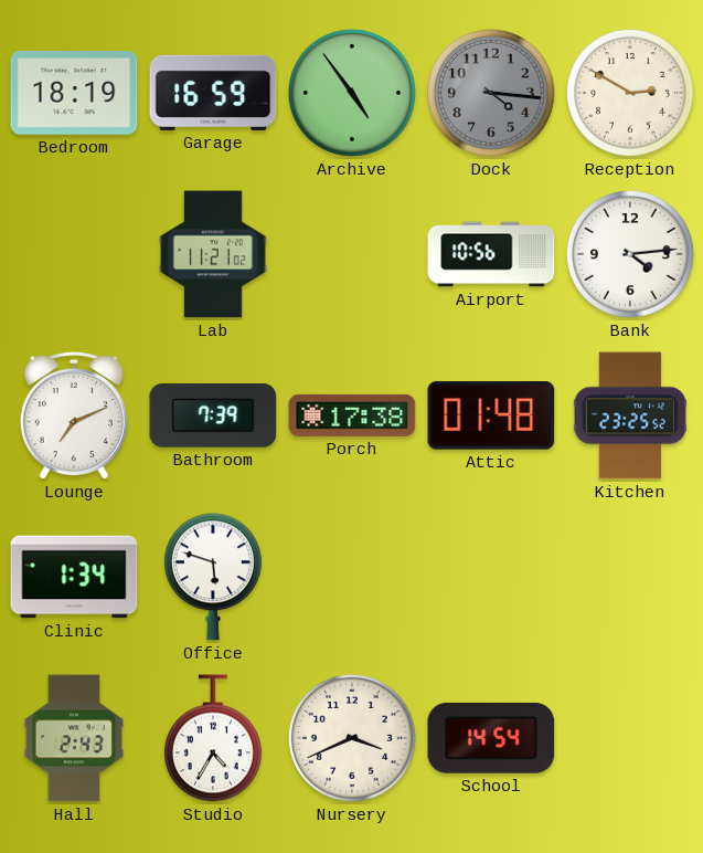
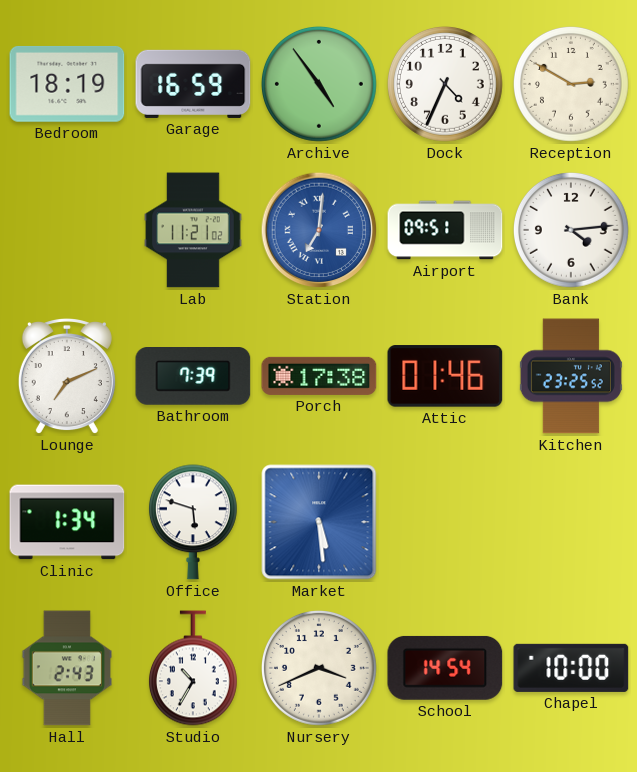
Dock: 4:16 -> 4:34
Dock dial: grey -> white
Station: none -> 7:01
Airport: 10:56 -> 09:51
Attic: 01:48 -> 01:46
Market: none -> 5:29
Studio: 4:35 -> 10:35
Chapel: none -> 10:00
